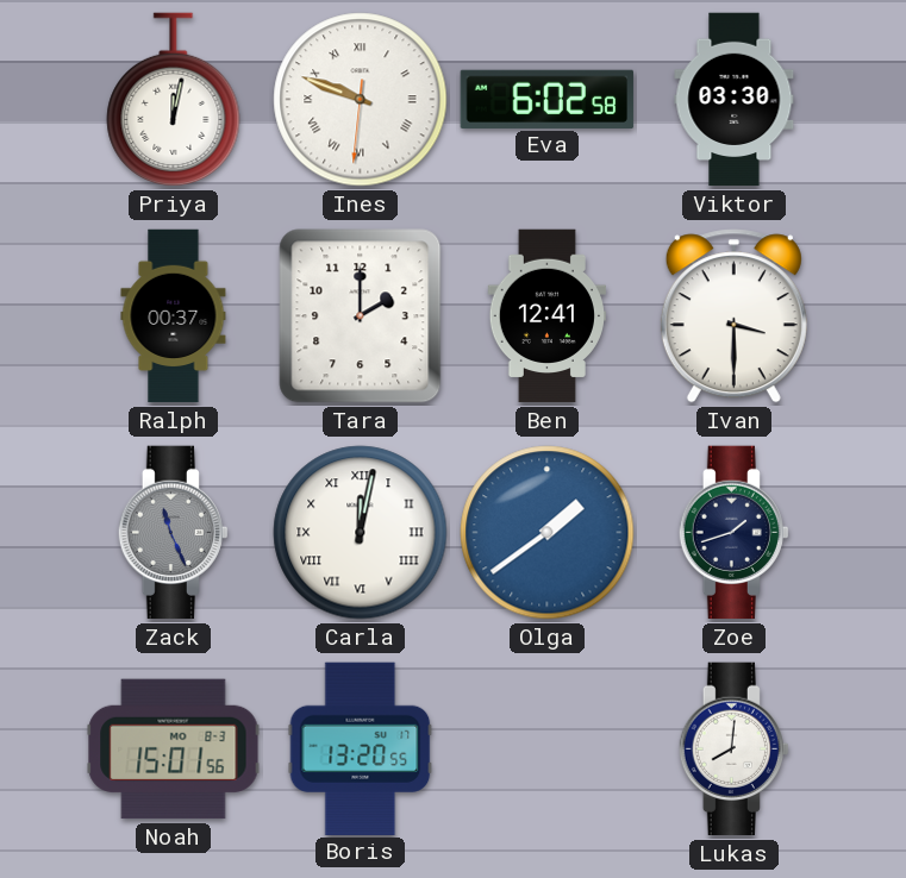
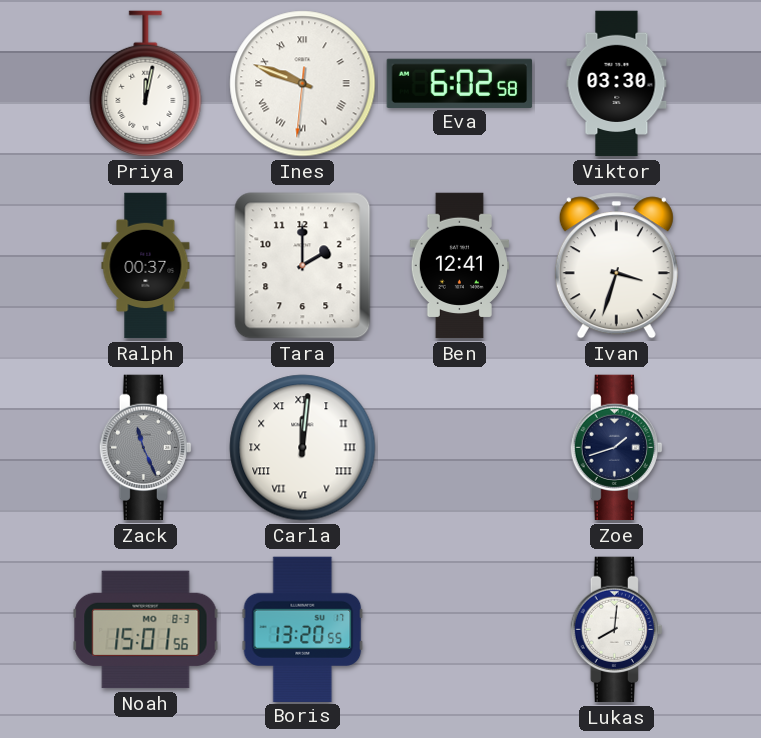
Ivan: 3:30 -> 3:33
Carla: 12:02 -> 12:01
Olga: 1:39 -> none
